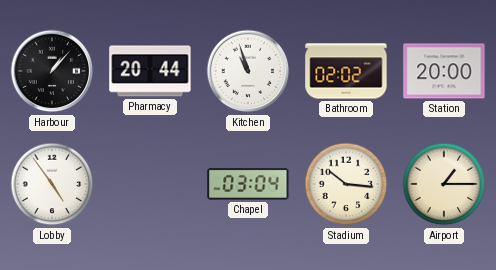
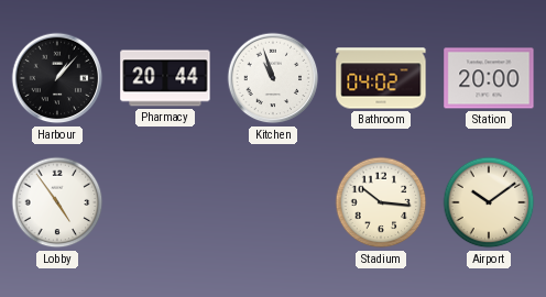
Bathroom: 02:02 -> 04:02
Chapel: 03:04 -> none
Airport: 1:15 -> 10:09
